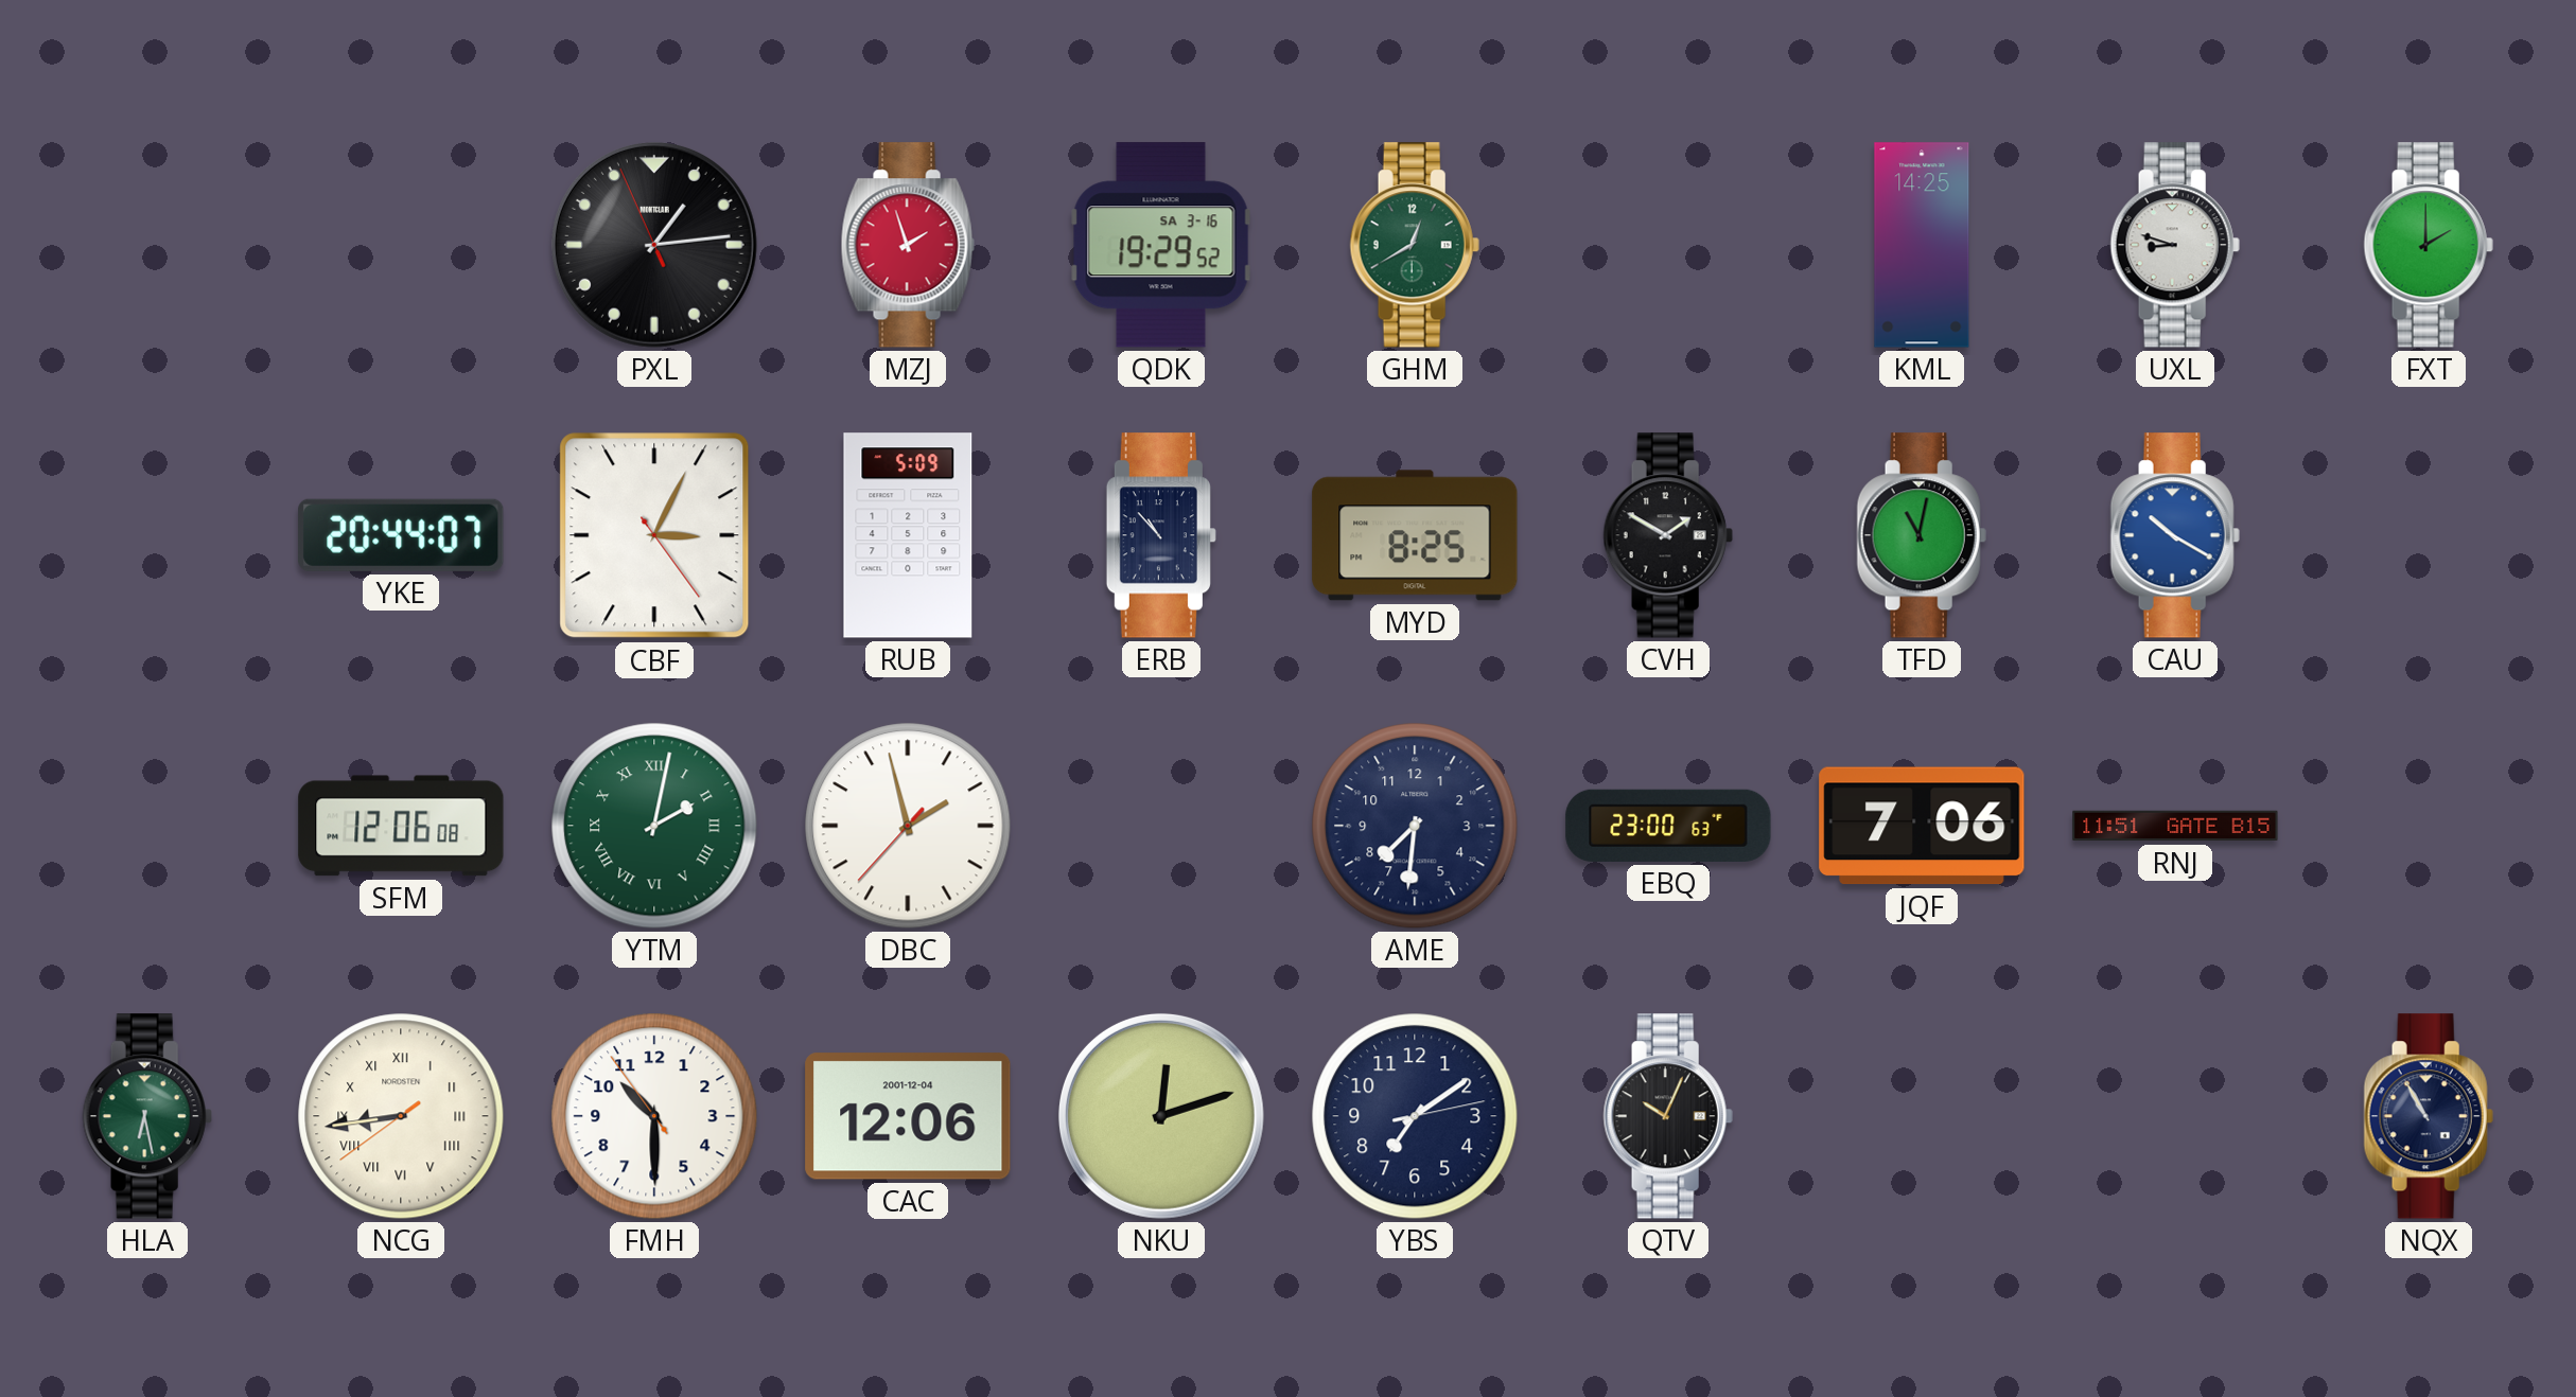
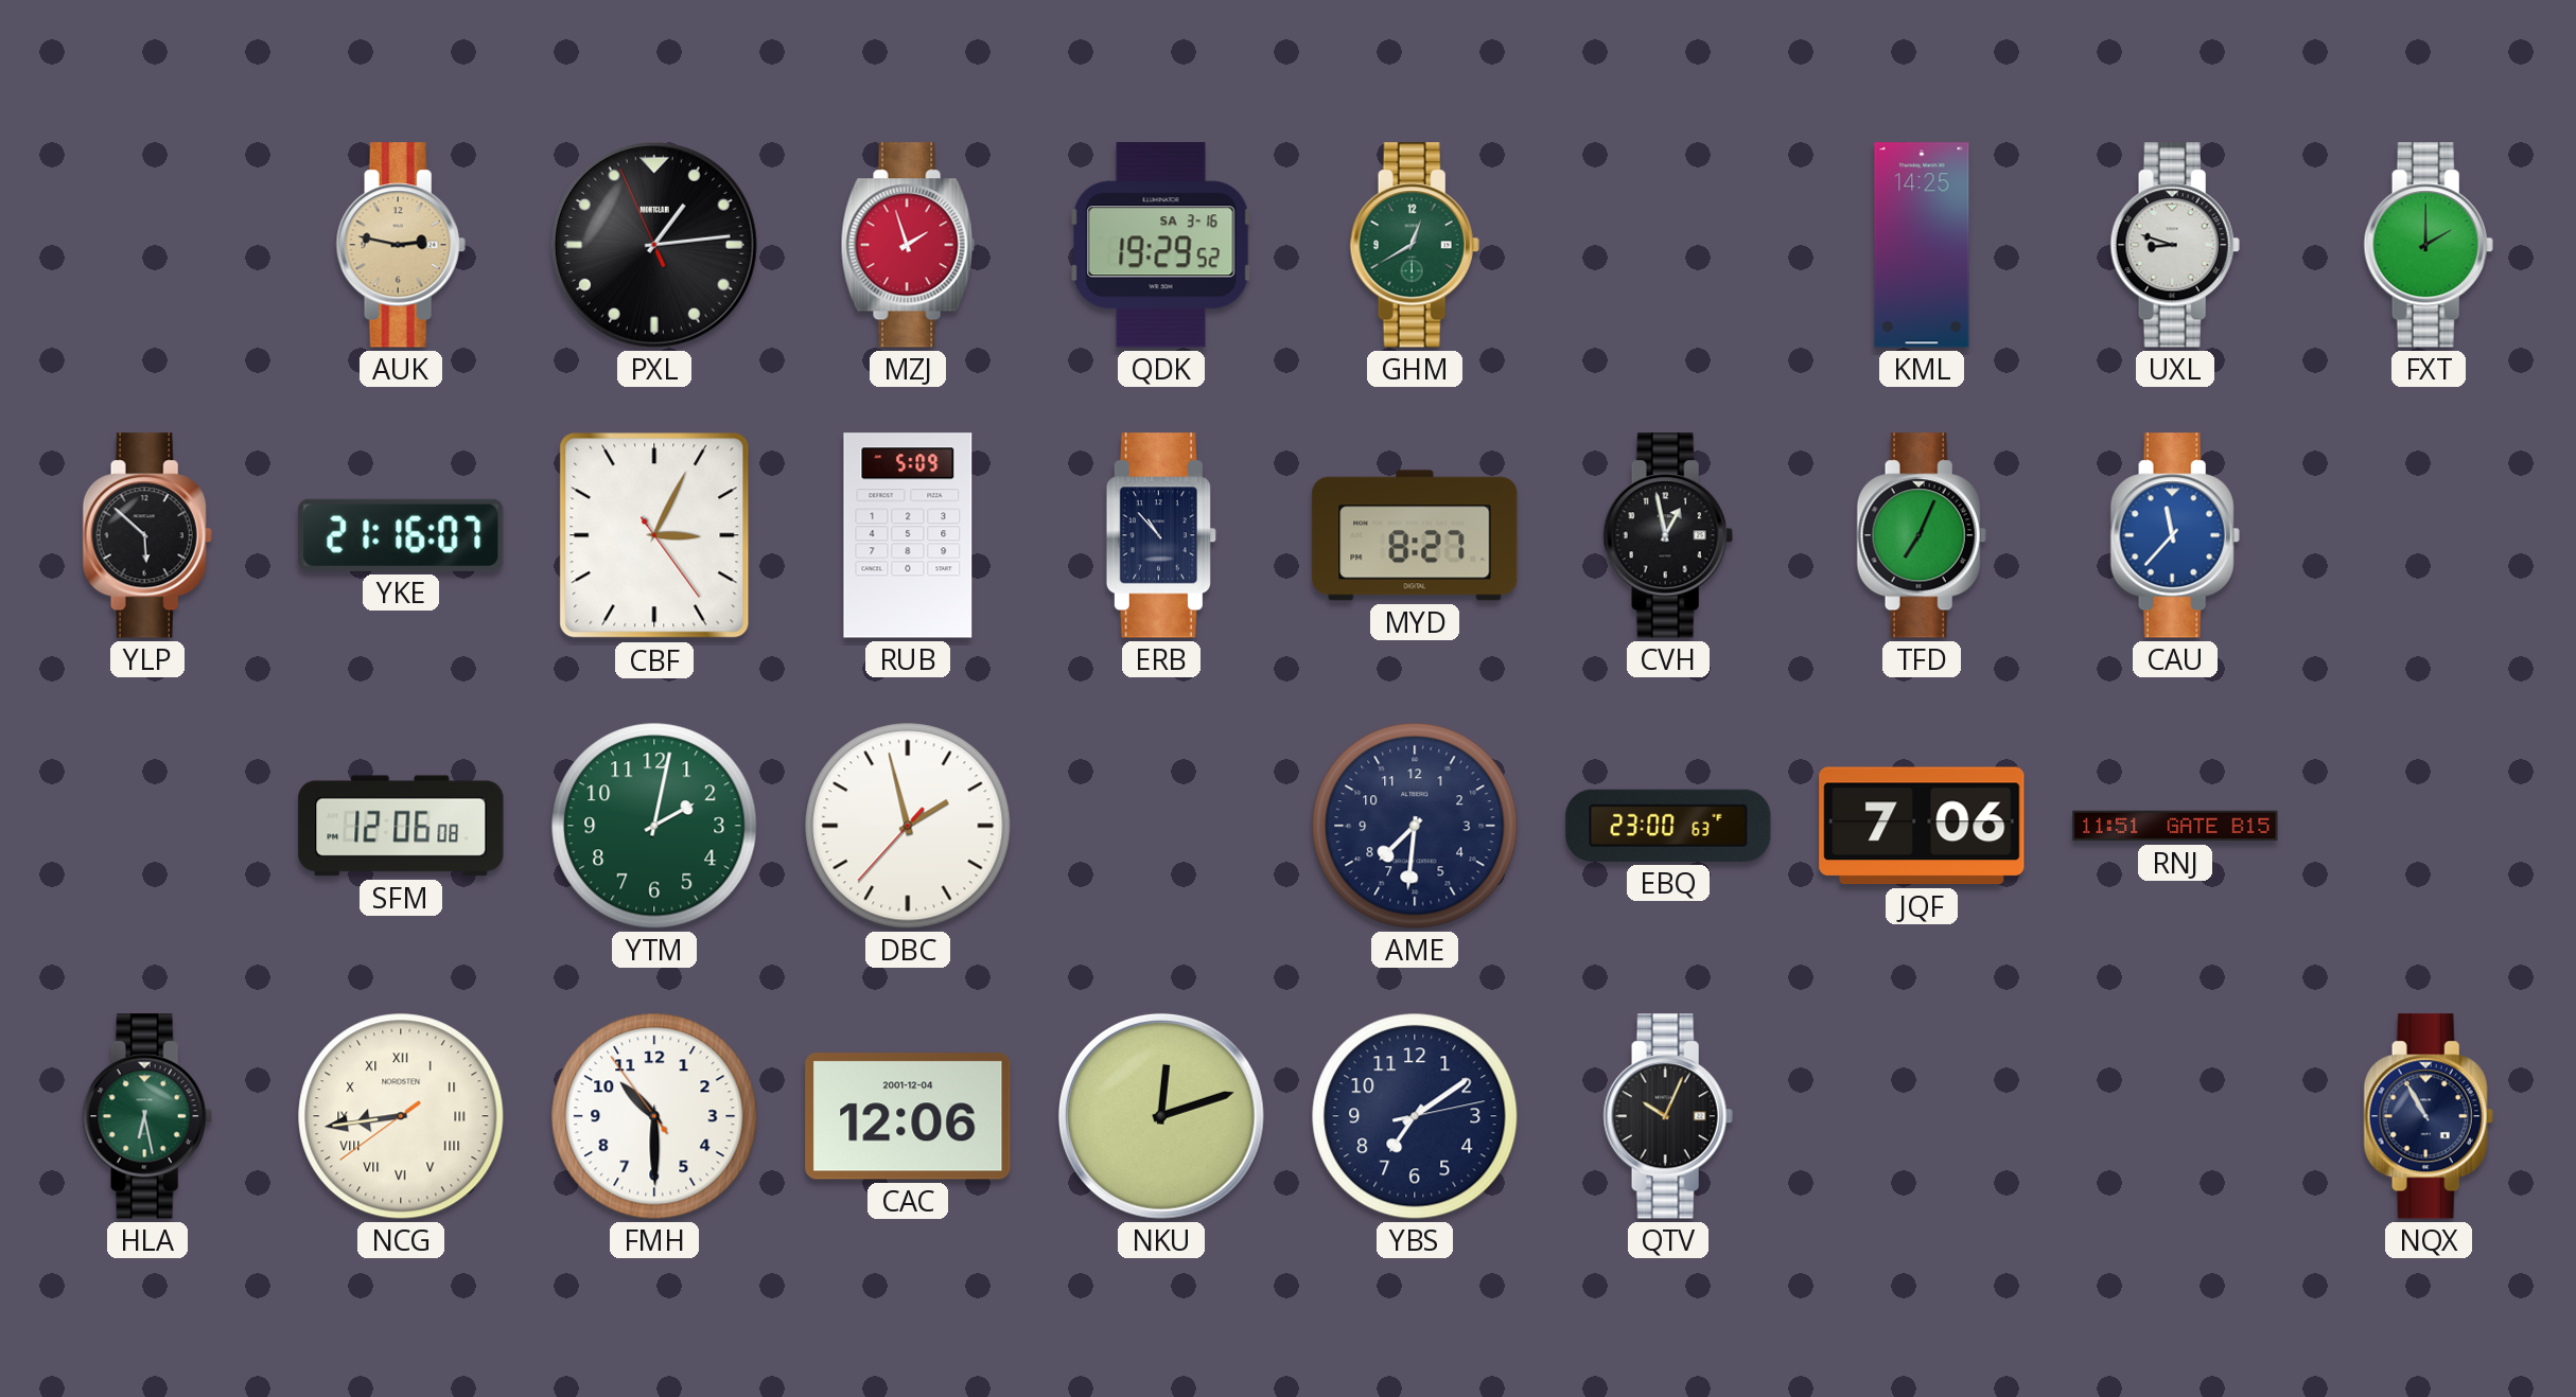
AUK: none -> 2:47
YLP: none -> 5:52
YKE: 20:44 -> 21:16
MYD: 8:25 -> 8:27
CVH: 1:50 -> 12:58
TFD: 11:02 -> 7:04
CAU: 10:20 -> 11:37
YTM numerals: Roman -> Arabic
